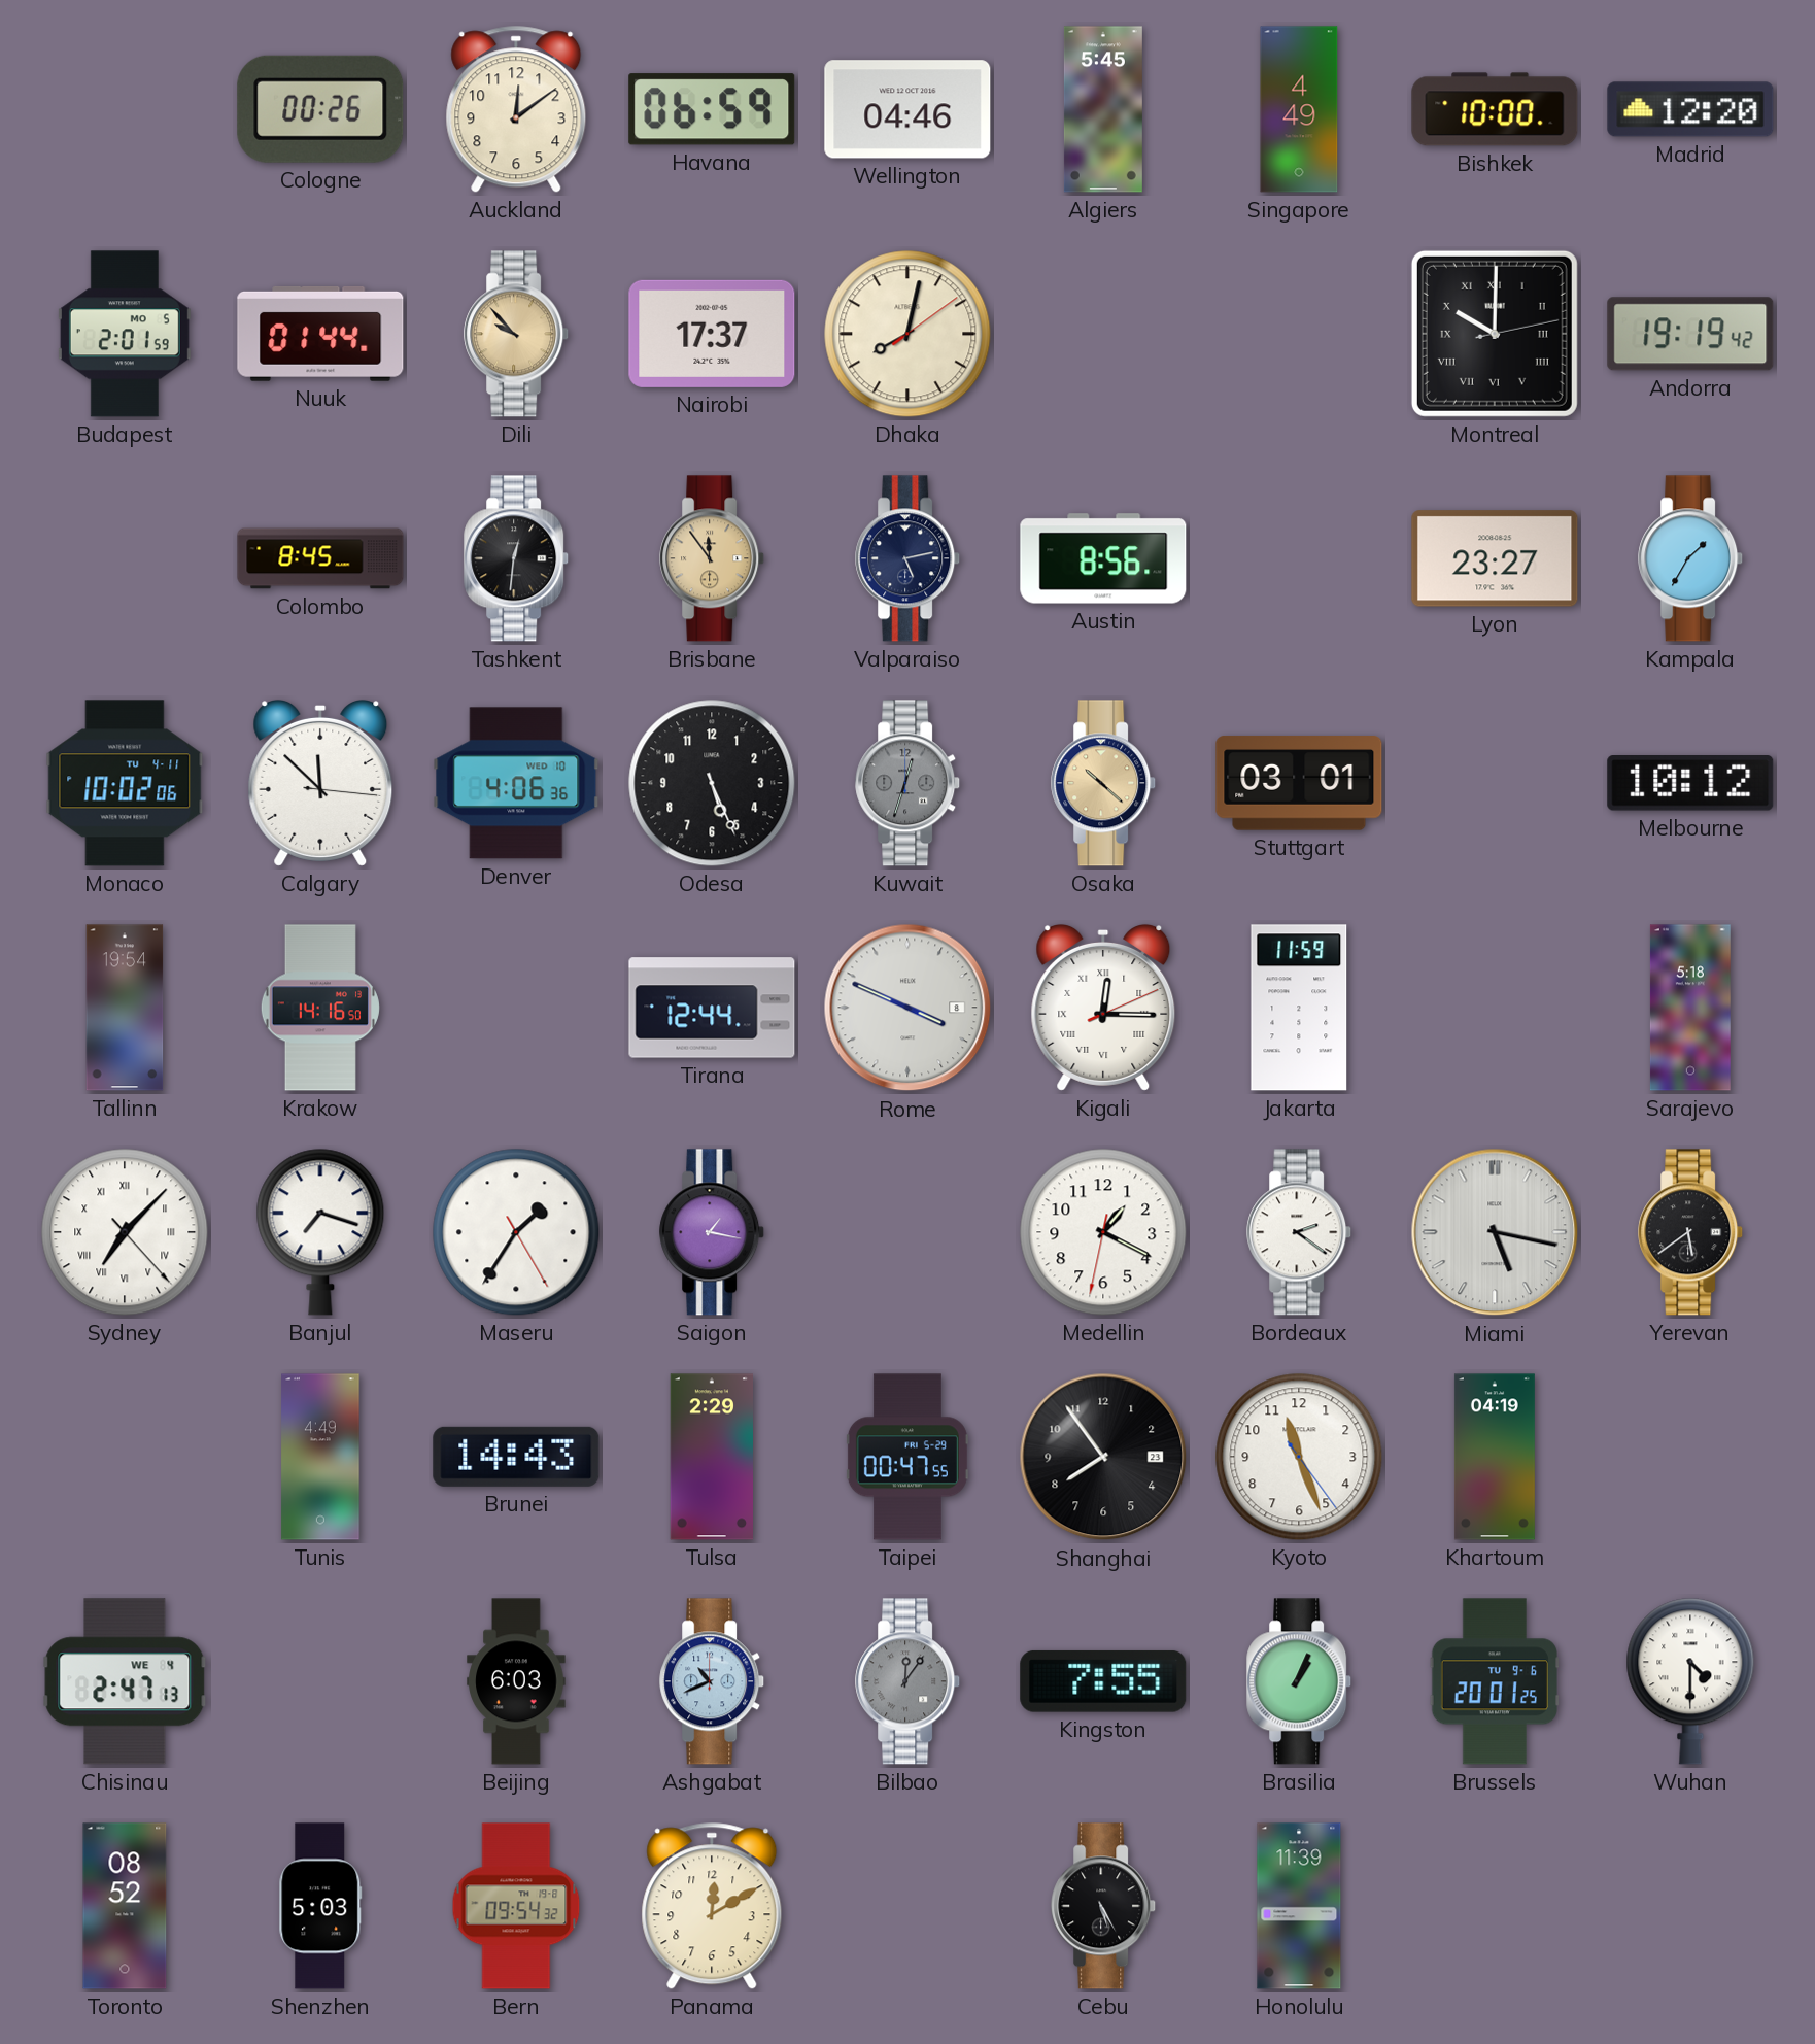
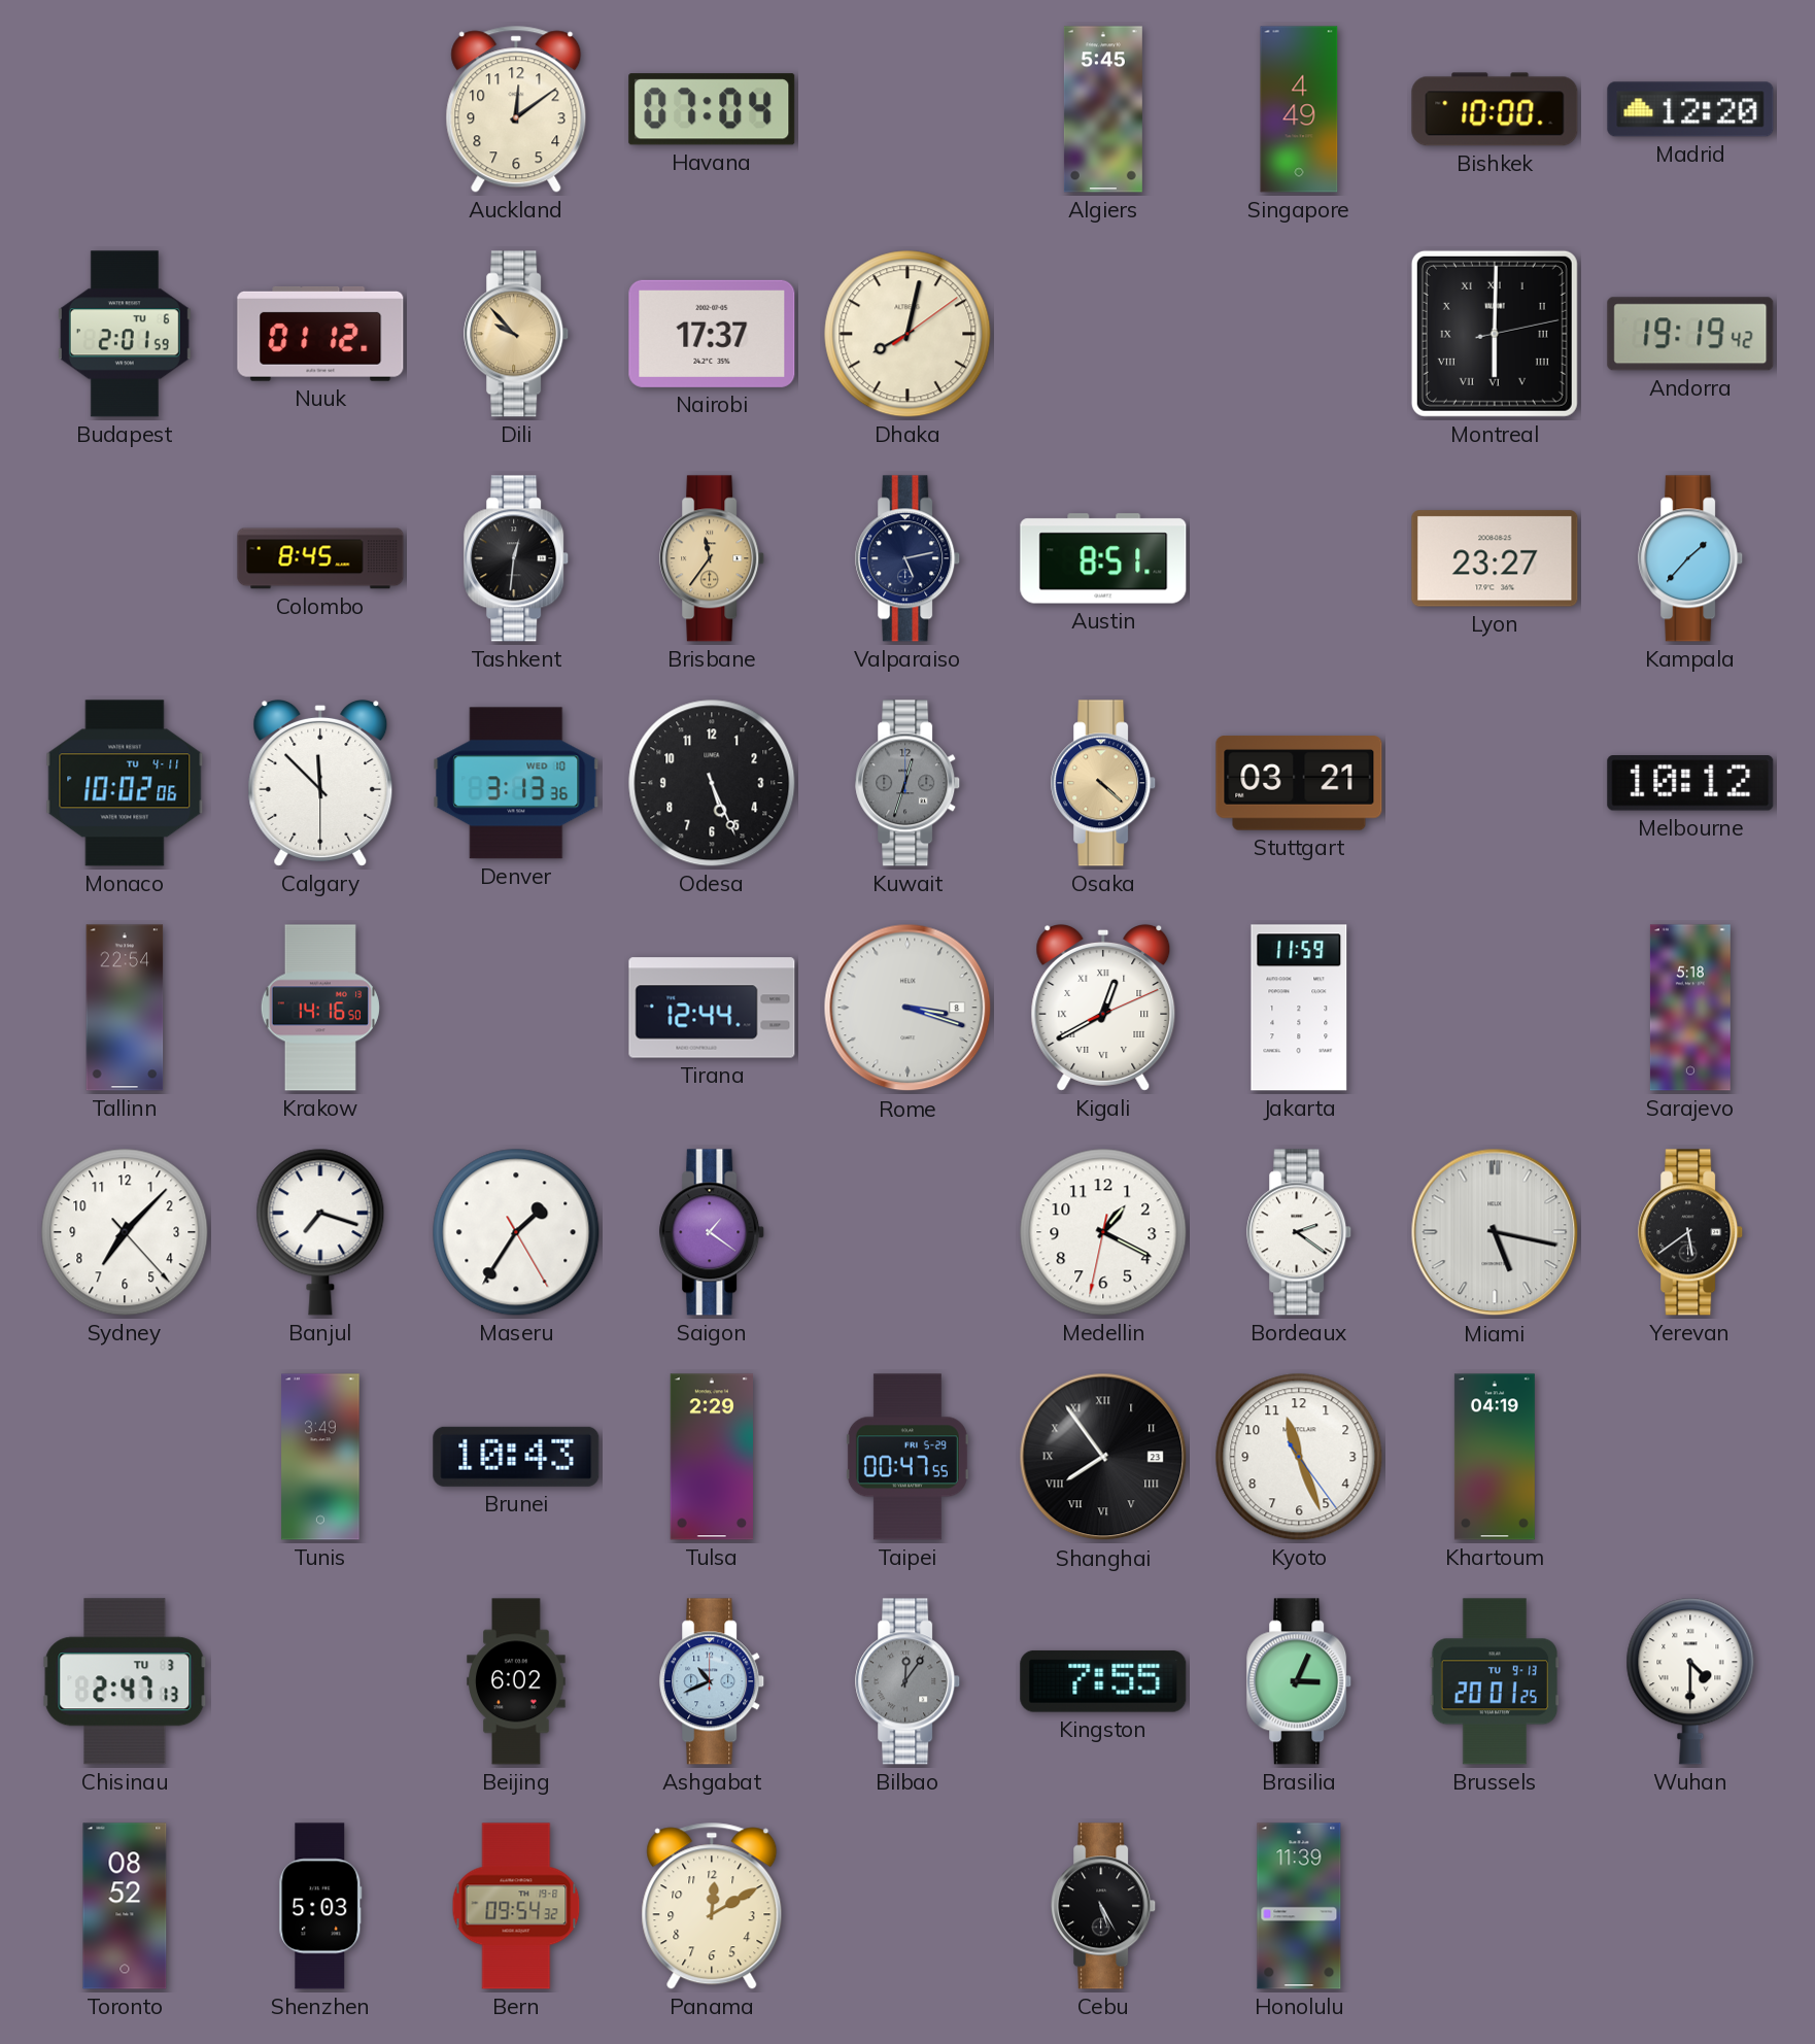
Cologne: 00:26 -> none
Havana: 06:59 -> 07:04
Wellington: 04:46 -> none
Budapest date: MO 5 -> TU 6
Nuuk: 01:44 -> 01:12
Montreal: 10:00 -> 6:00
Brisbane: 11:54 -> 11:36
Austin: 8:56 -> 8:51
Kampala: 1:35 -> 1:37
Calgary: 11:52:16 -> 11:52:30
Denver: 4:06 -> 3:13
Osaka: 10:22 -> 4:22
Stuttgart: 03:01 -> 03:21
Tallinn: 19:54 -> 22:54
Rome: 3:49 -> 3:18
Kigali: 12:15 -> 12:40
Sydney numerals: Roman -> Arabic
Saigon: 1:17 -> 1:21
Tunis: 4:49 -> 3:49
Brunei: 14:43 -> 10:43
Shanghai numerals: Arabic -> Roman
Chisinau date: WE 4 -> TU 3
Beijing: 6:03 -> 6:02
Brasilia: 1:04 -> 3:04
Brussels date: TU 9-6 -> TU 9-13
